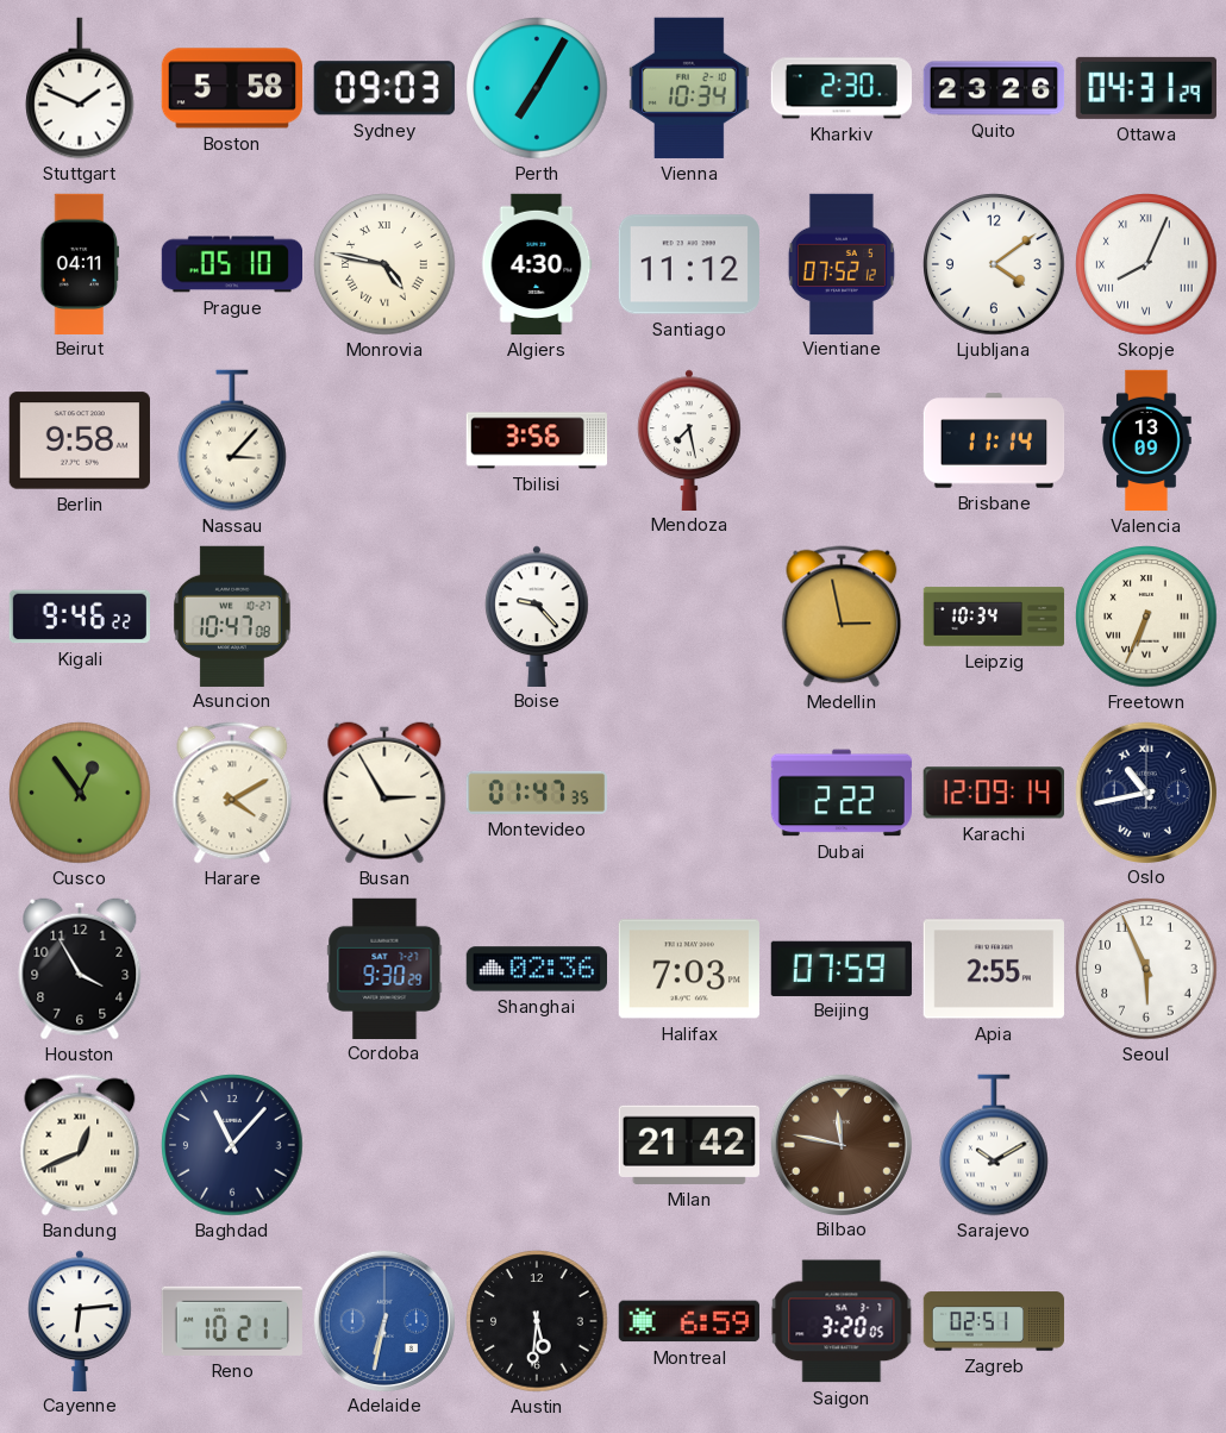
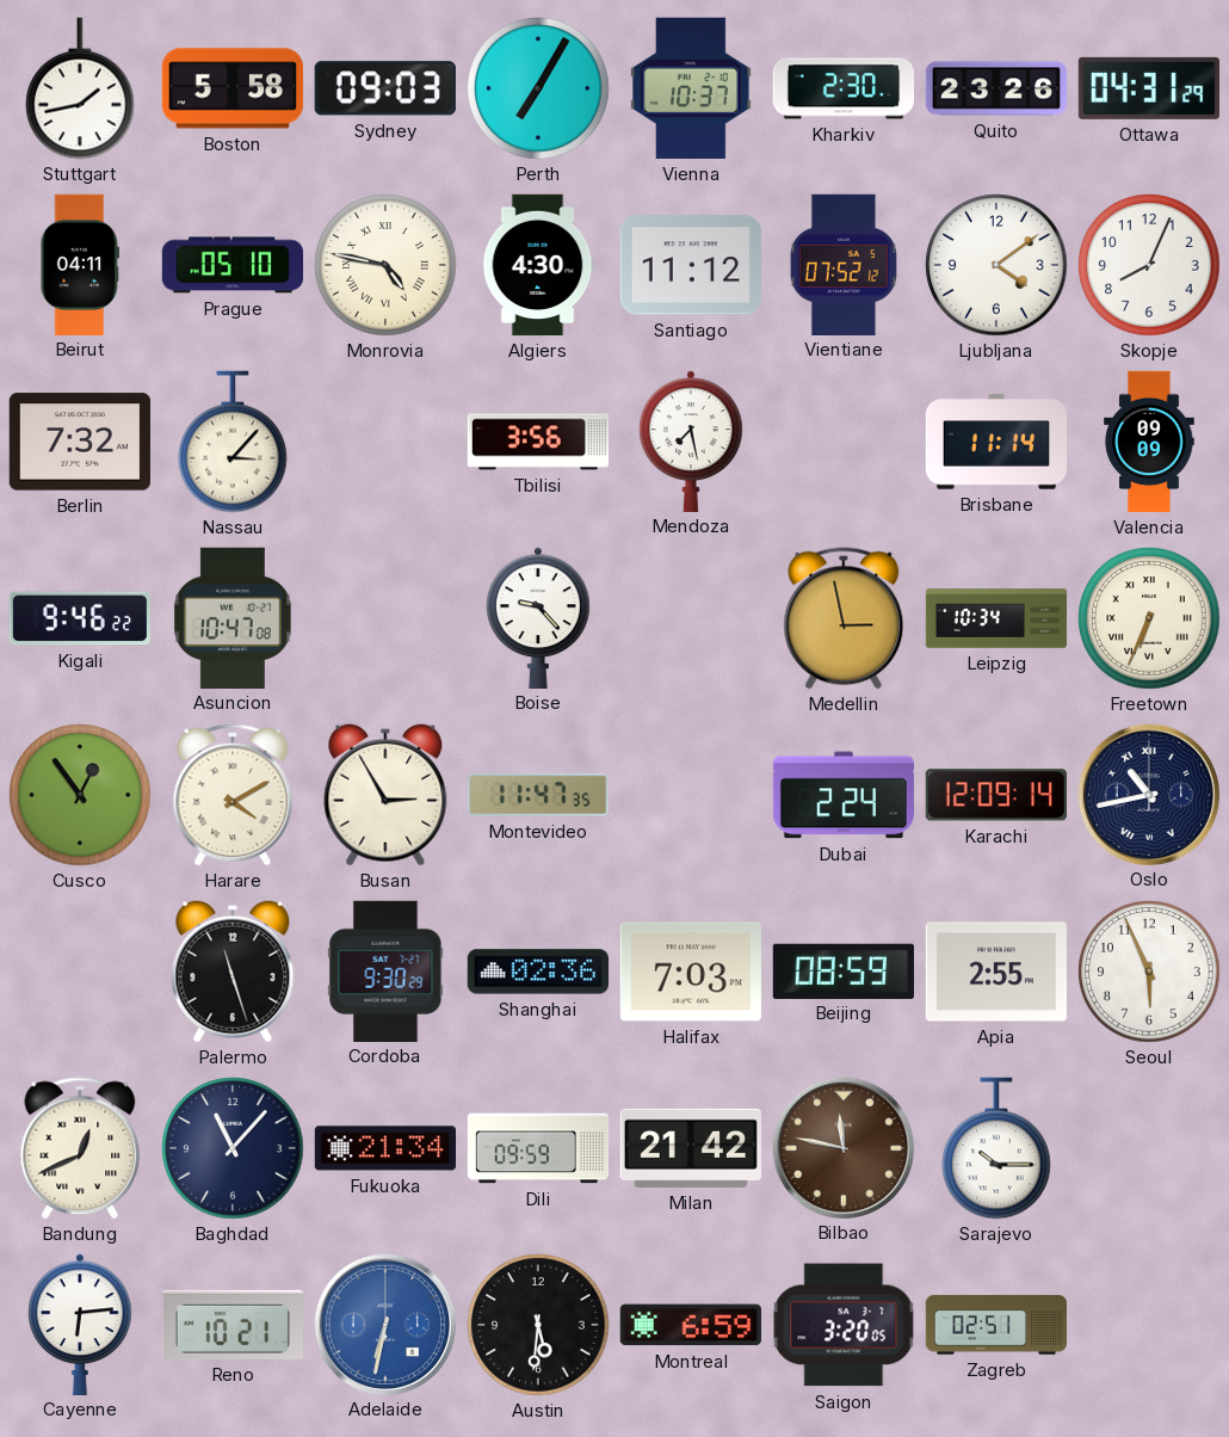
Stuttgart: 1:49 -> 1:43
Vienna: 10:34 -> 10:37
Skopje numerals: Roman -> Arabic
Berlin: 9:58 -> 7:32
Valencia: 13:09 -> 09:09
Montevideo: 01:47 -> 11:47
Dubai: 2:22 -> 2:24
Houston: 3:55 -> none
Palermo: none -> 11:27
Beijing: 07:59 -> 08:59
Fukuoka: none -> 21:34
Dili: none -> 09:59
Sarajevo: 10:10 -> 10:15
